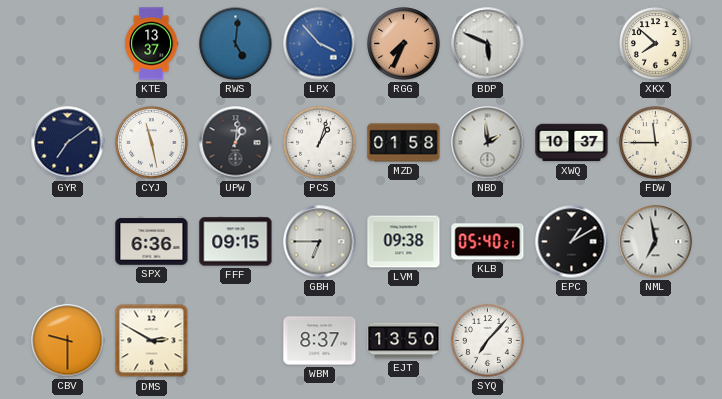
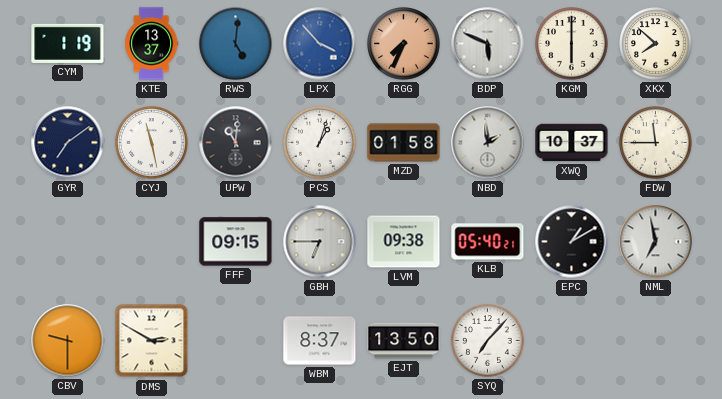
CYM: none -> 1:19
KGM: none -> 6:00
UPW: 1:01 -> 11:01
SPX: 6:36 -> none
